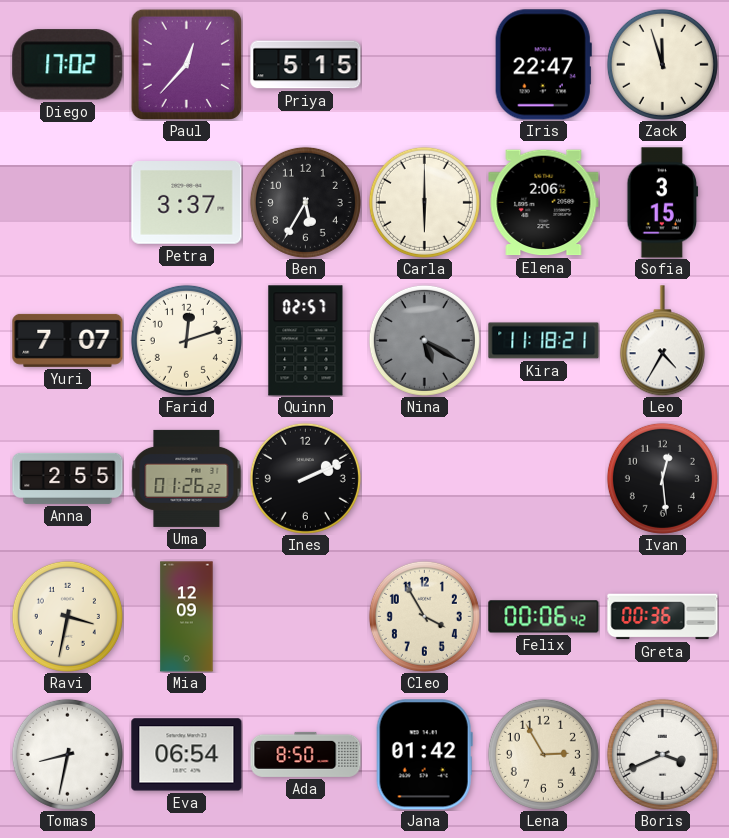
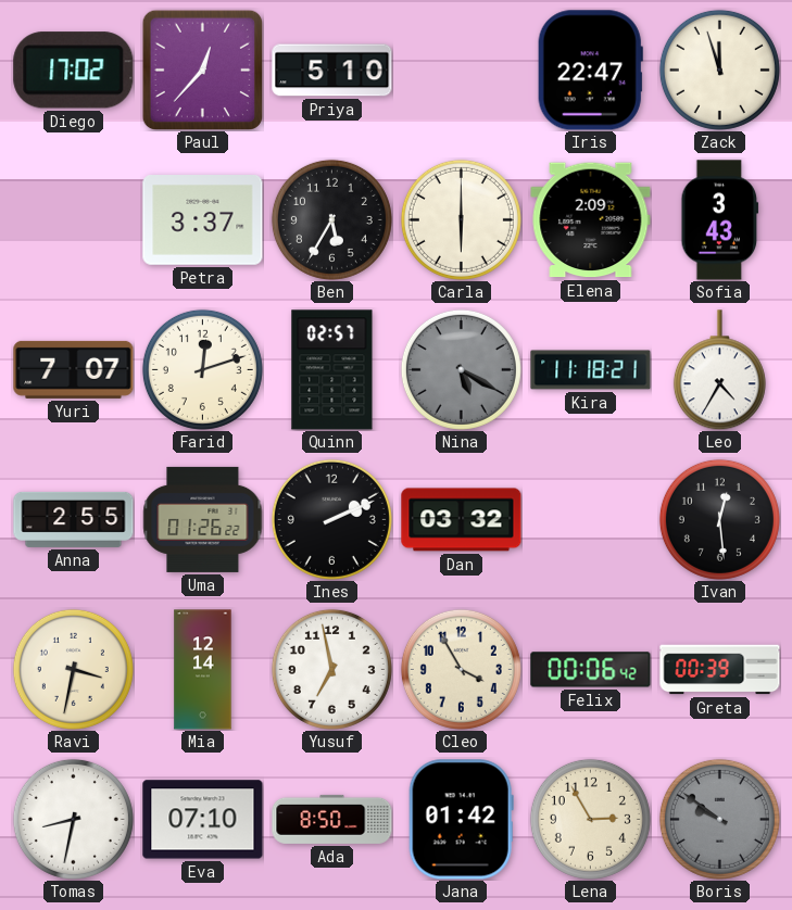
Priya: 5:15 -> 5:10
Elena: 2:06 -> 2:09
Sofia: 3:15 -> 3:43
Dan: none -> 03:32
Mia: 12:09 -> 12:14
Yusuf: none -> 6:58
Greta: 00:36 -> 00:39
Eva: 06:54 -> 07:10
Boris: 3:41 -> 9:51
Boris dial: white -> grey
